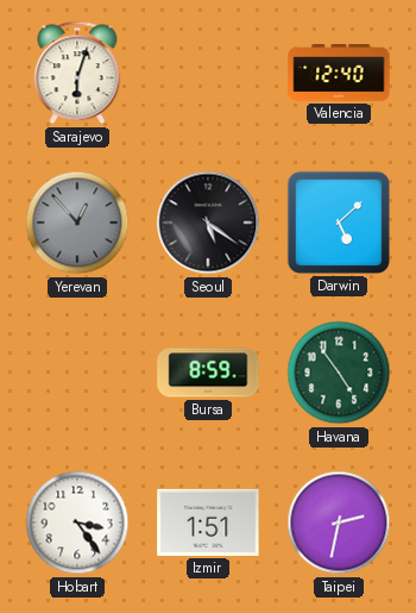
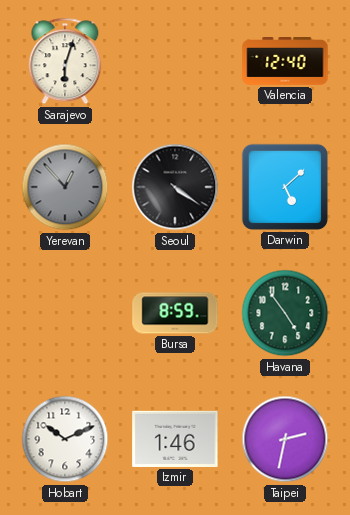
Seoul: 5:21 -> 4:21
Hobart: 3:24 -> 10:11
Izmir: 1:51 -> 1:46
